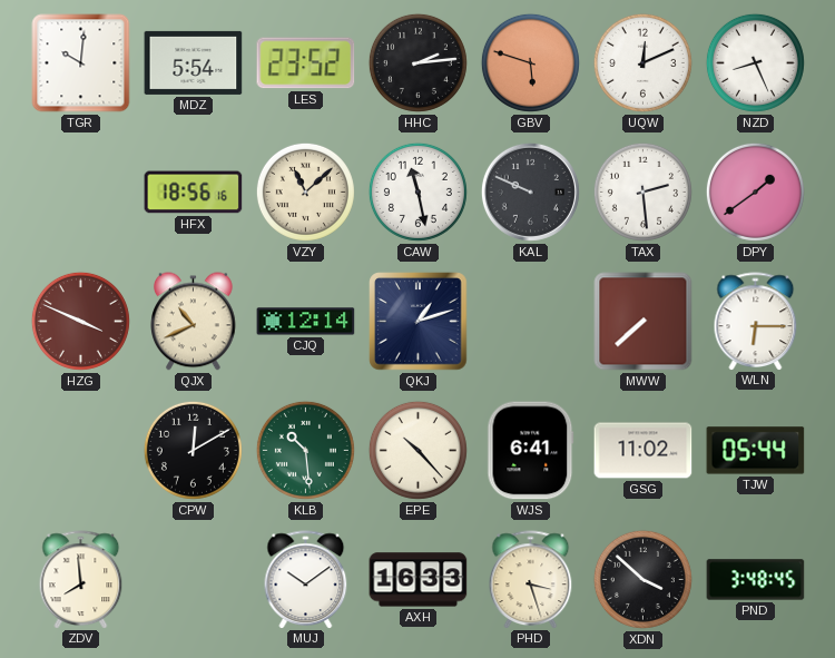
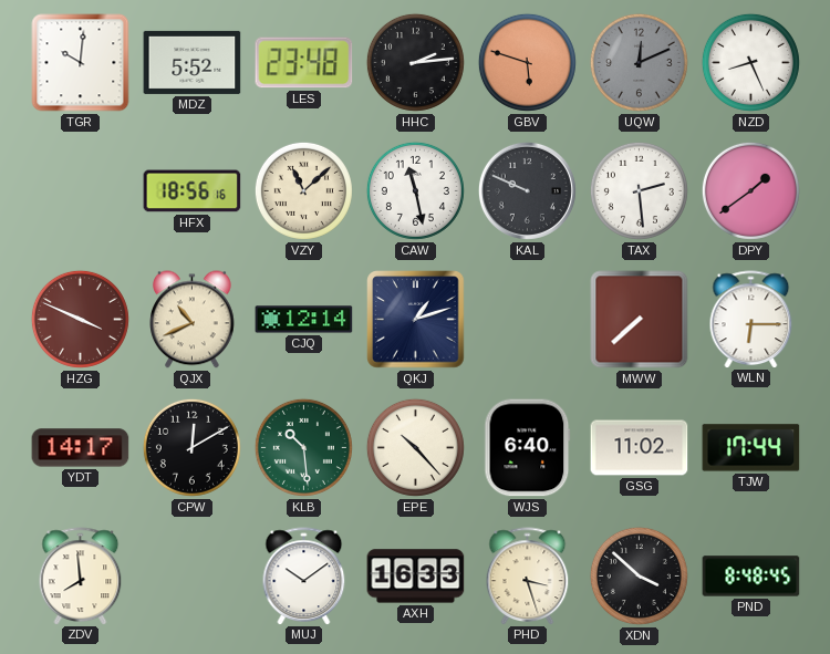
MDZ: 5:54 -> 5:52
LES: 23:52 -> 23:48
UQW dial: white -> grey
YDT: none -> 14:17
WJS: 6:41 -> 6:40
TJW: 05:44 -> 17:44
PND: 3:48 -> 8:48
